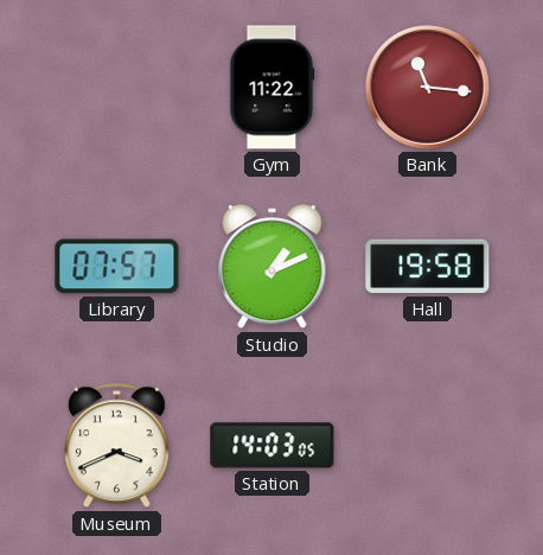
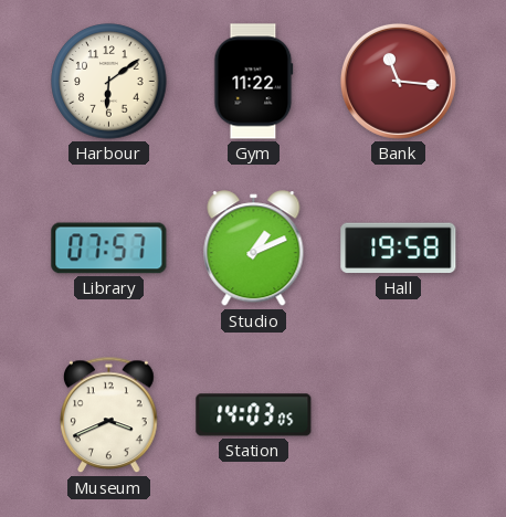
Harbour: none -> 6:09
